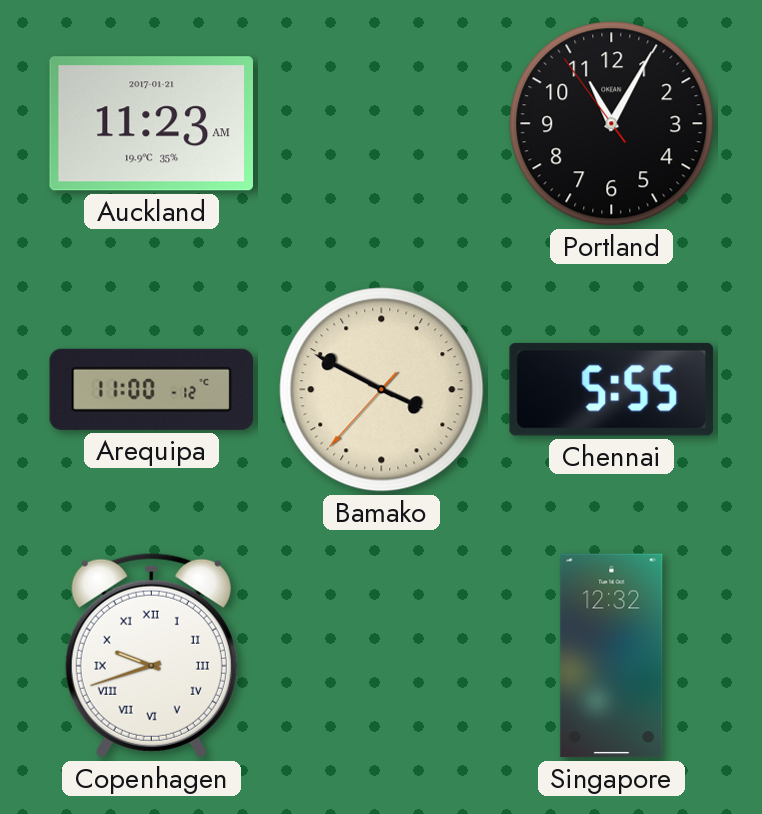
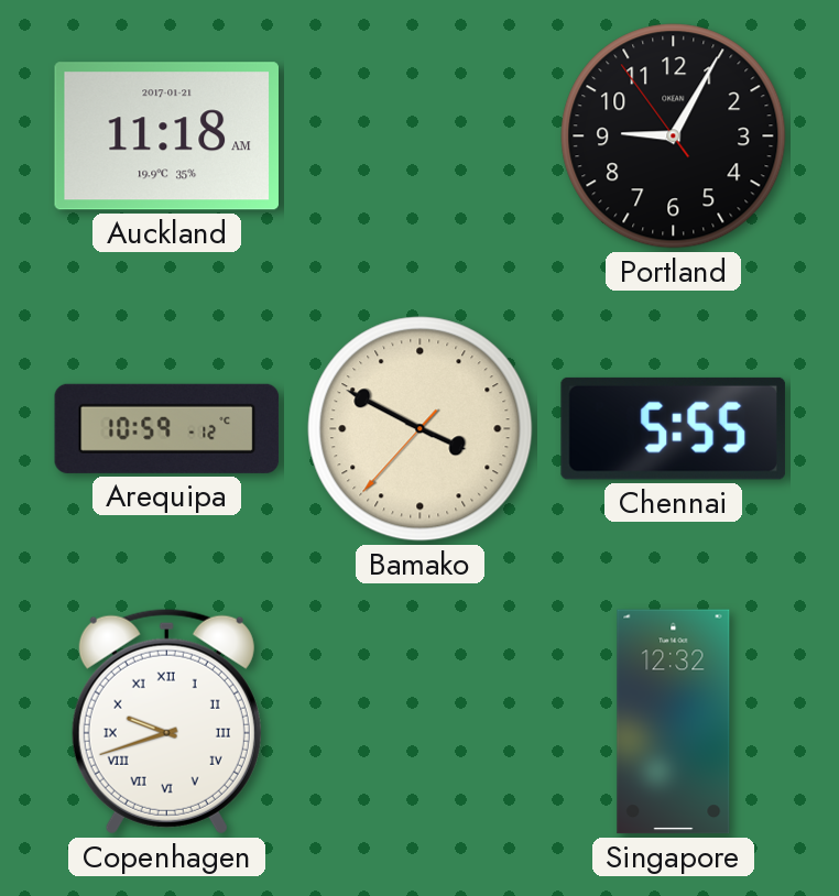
Auckland: 11:23 -> 11:18
Portland: 11:04 -> 9:04
Arequipa: 11:00 -> 10:59
